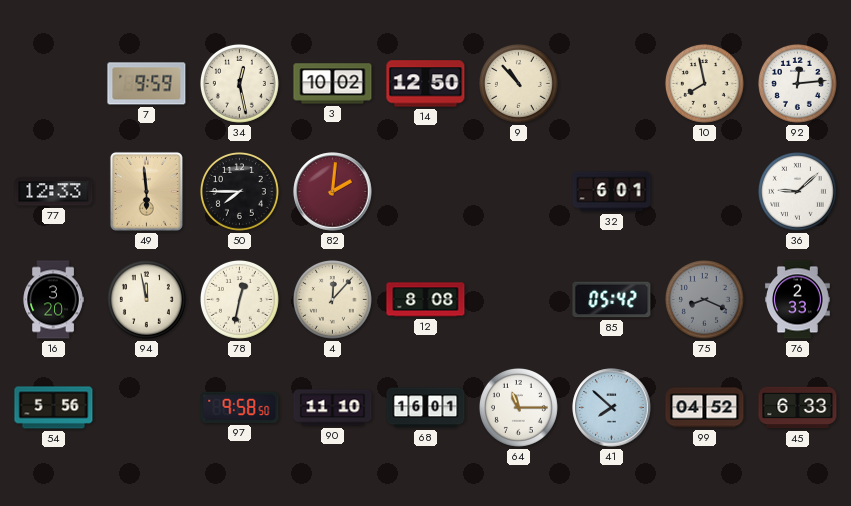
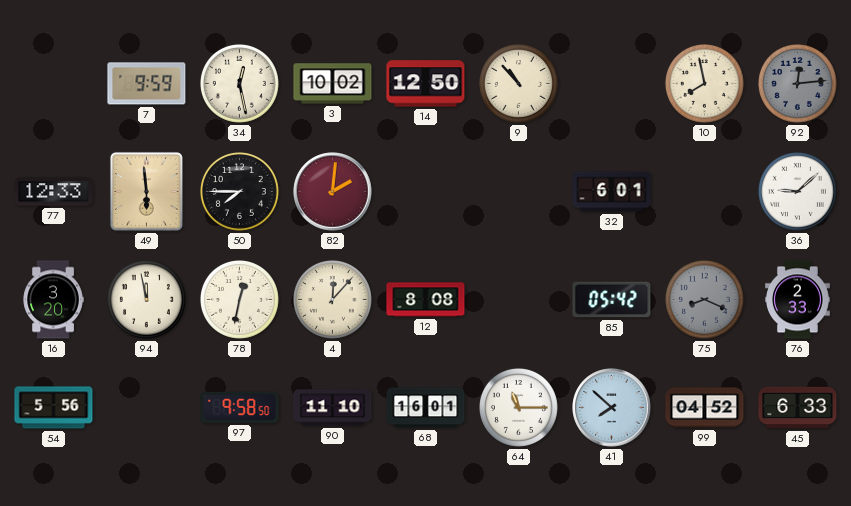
92 dial: white -> grey
